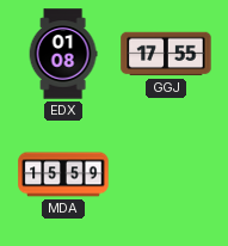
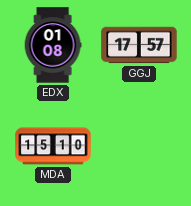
GGJ: 17:55 -> 17:57
MDA: 15:59 -> 15:10
